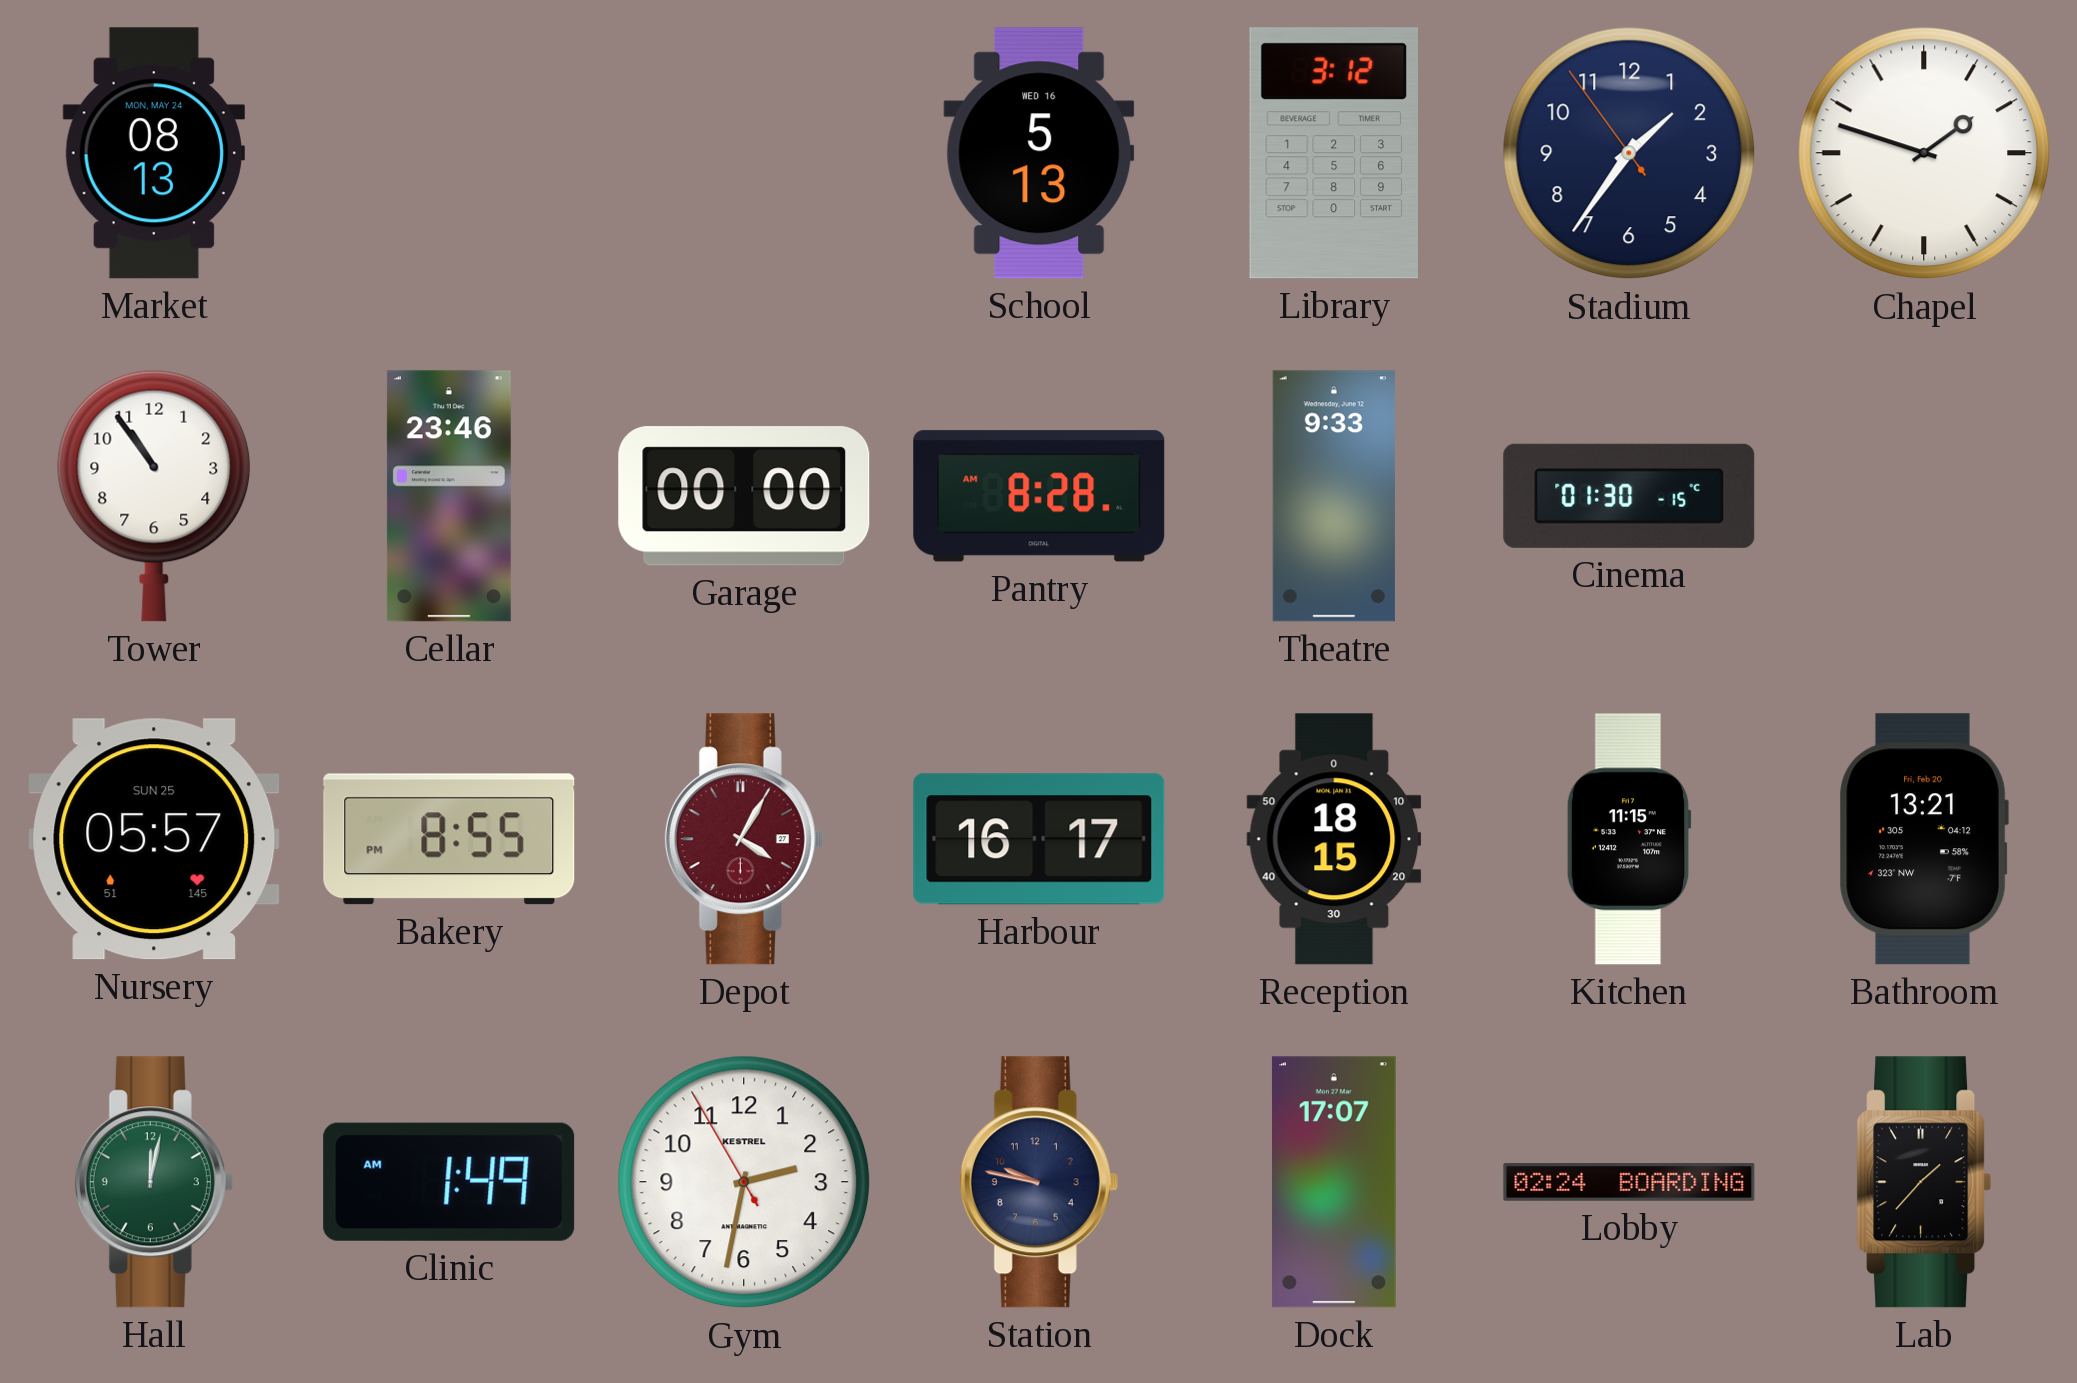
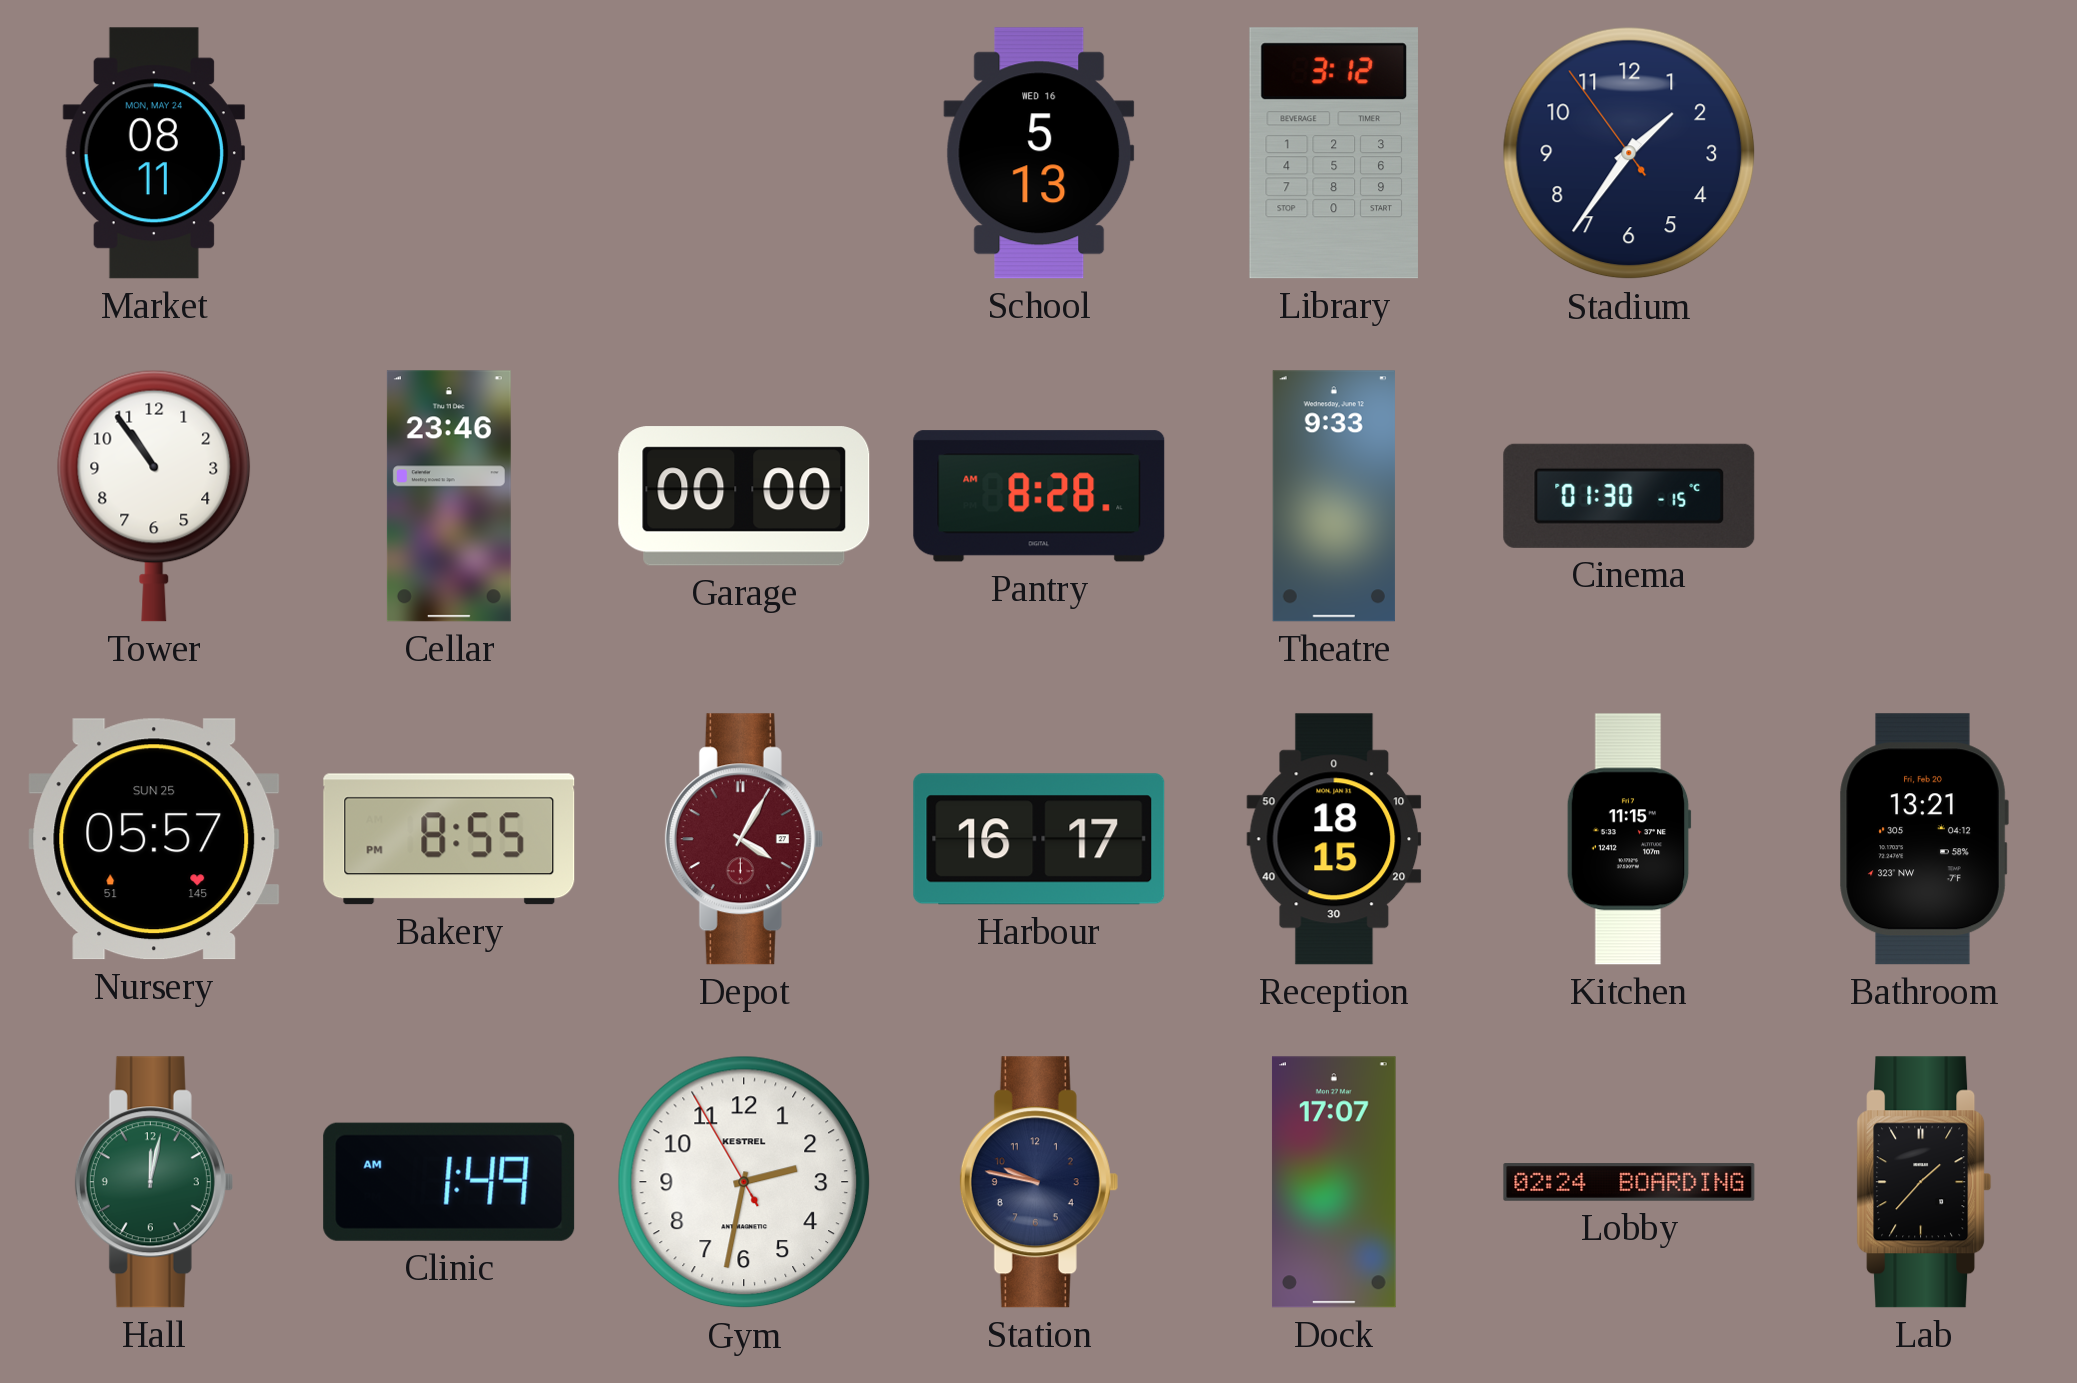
Market: 08:13 -> 08:11
Chapel: 1:48 -> none
